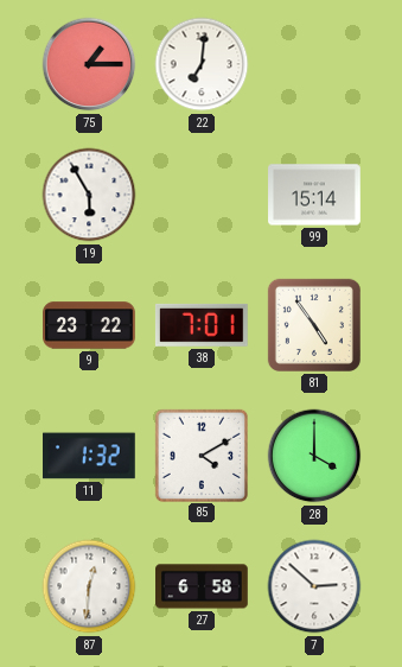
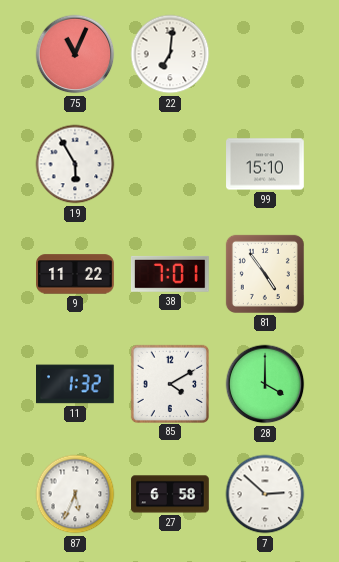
75: 1:15 -> 11:04
99: 15:14 -> 15:10
9: 23:22 -> 11:22
87: 12:31 -> 5:34
